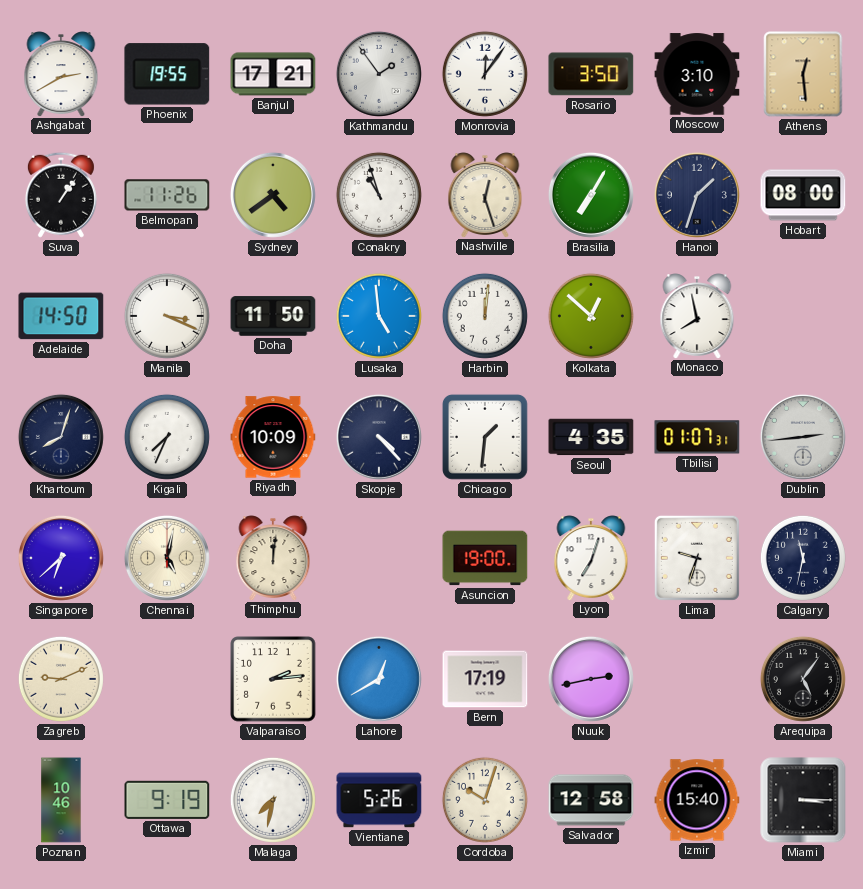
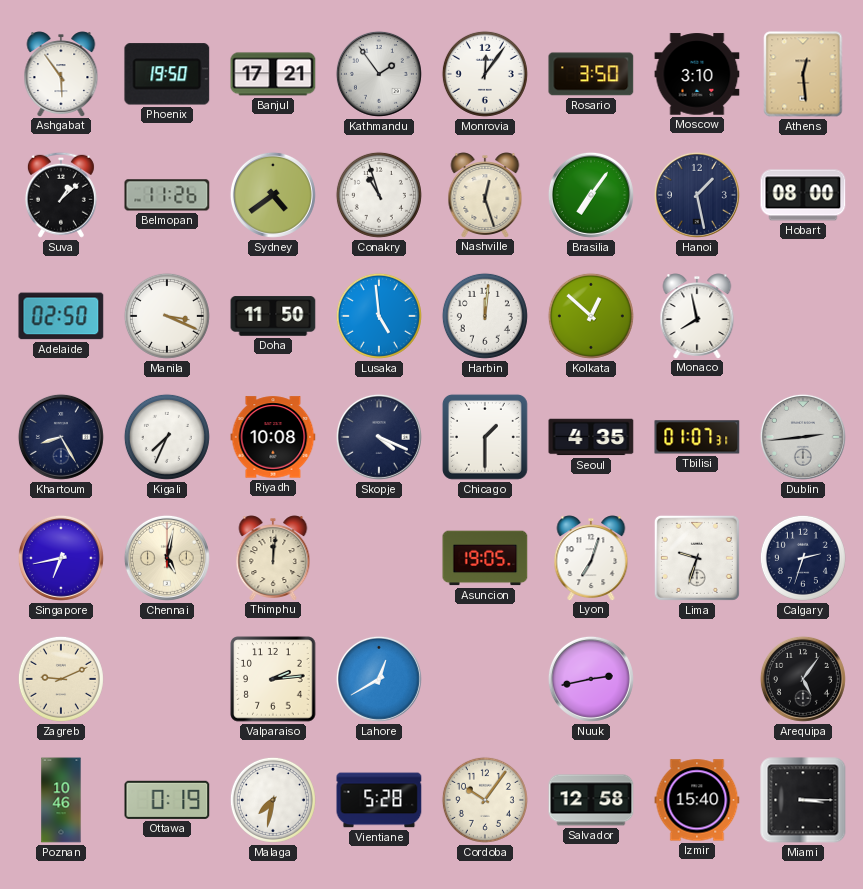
Ashgabat: 2:40 -> 5:54
Phoenix: 19:55 -> 19:50
Suva: 1:06 -> 1:08
Brasilia: 7:05 -> 7:06
Hanoi: 1:33 -> 1:28
Adelaide: 14:50 -> 02:50
Khartoum: 8:03 -> 8:25
Riyadh: 10:09 -> 10:08
Skopje: 4:23 -> 4:19
Chicago: 1:31 -> 1:30
Singapore: 6:38 -> 6:43
Asuncion: 19:00 -> 19:05
Calgary: 11:32 -> 2:33
Bern: 17:19 -> none
Ottawa: 9:19 -> 0:19
Vientiane: 5:26 -> 5:28
Cordoba: 10:03 -> 10:06
